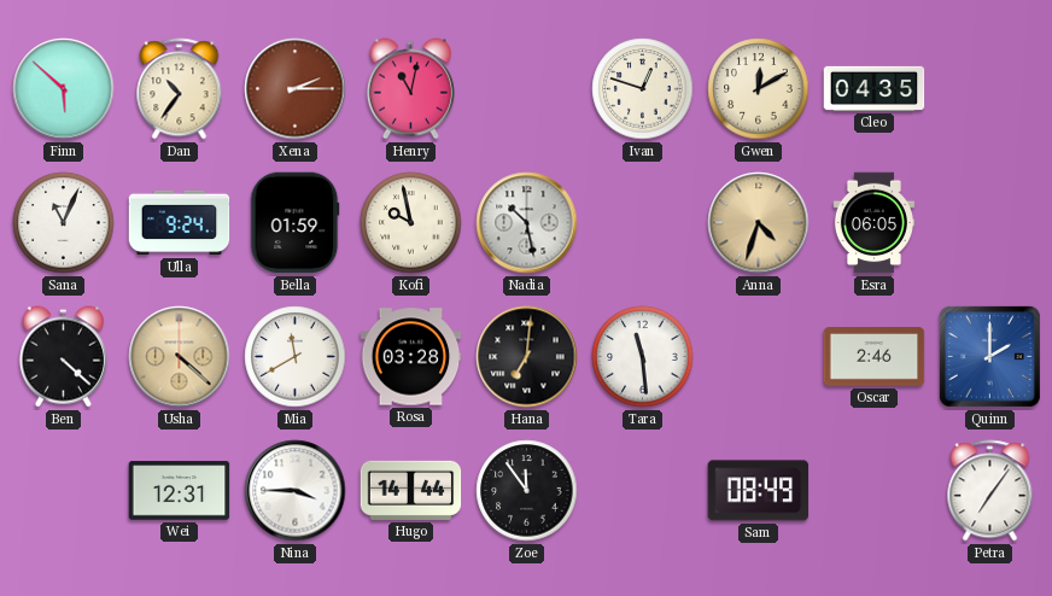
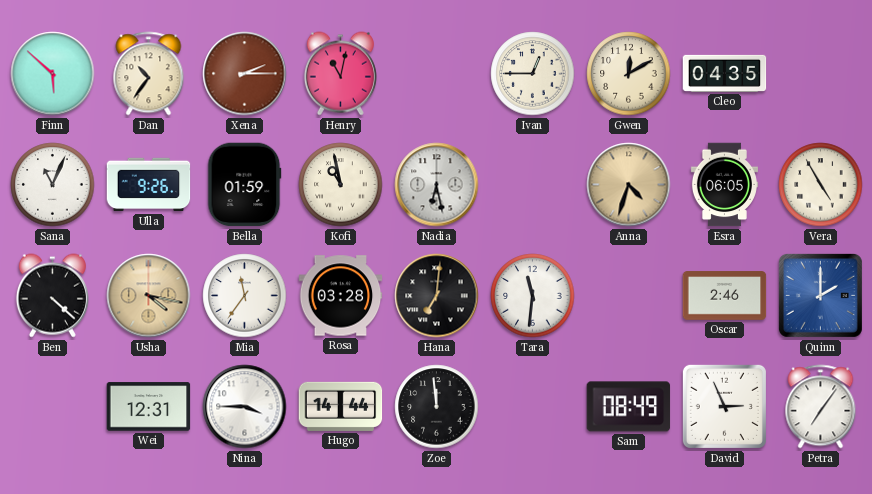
Ivan: 12:48 -> 12:45
Ulla: 9:24 -> 9:26
Kofi: 9:58 -> 10:58
Nadia: 10:28 -> 6:28
Vera: none -> 4:55
Usha: 4:22 -> 4:17
Mia: 11:40 -> 11:36
Tara: 11:29 -> 11:31
Zoe: 11:54 -> 11:59
David: none -> 2:56
